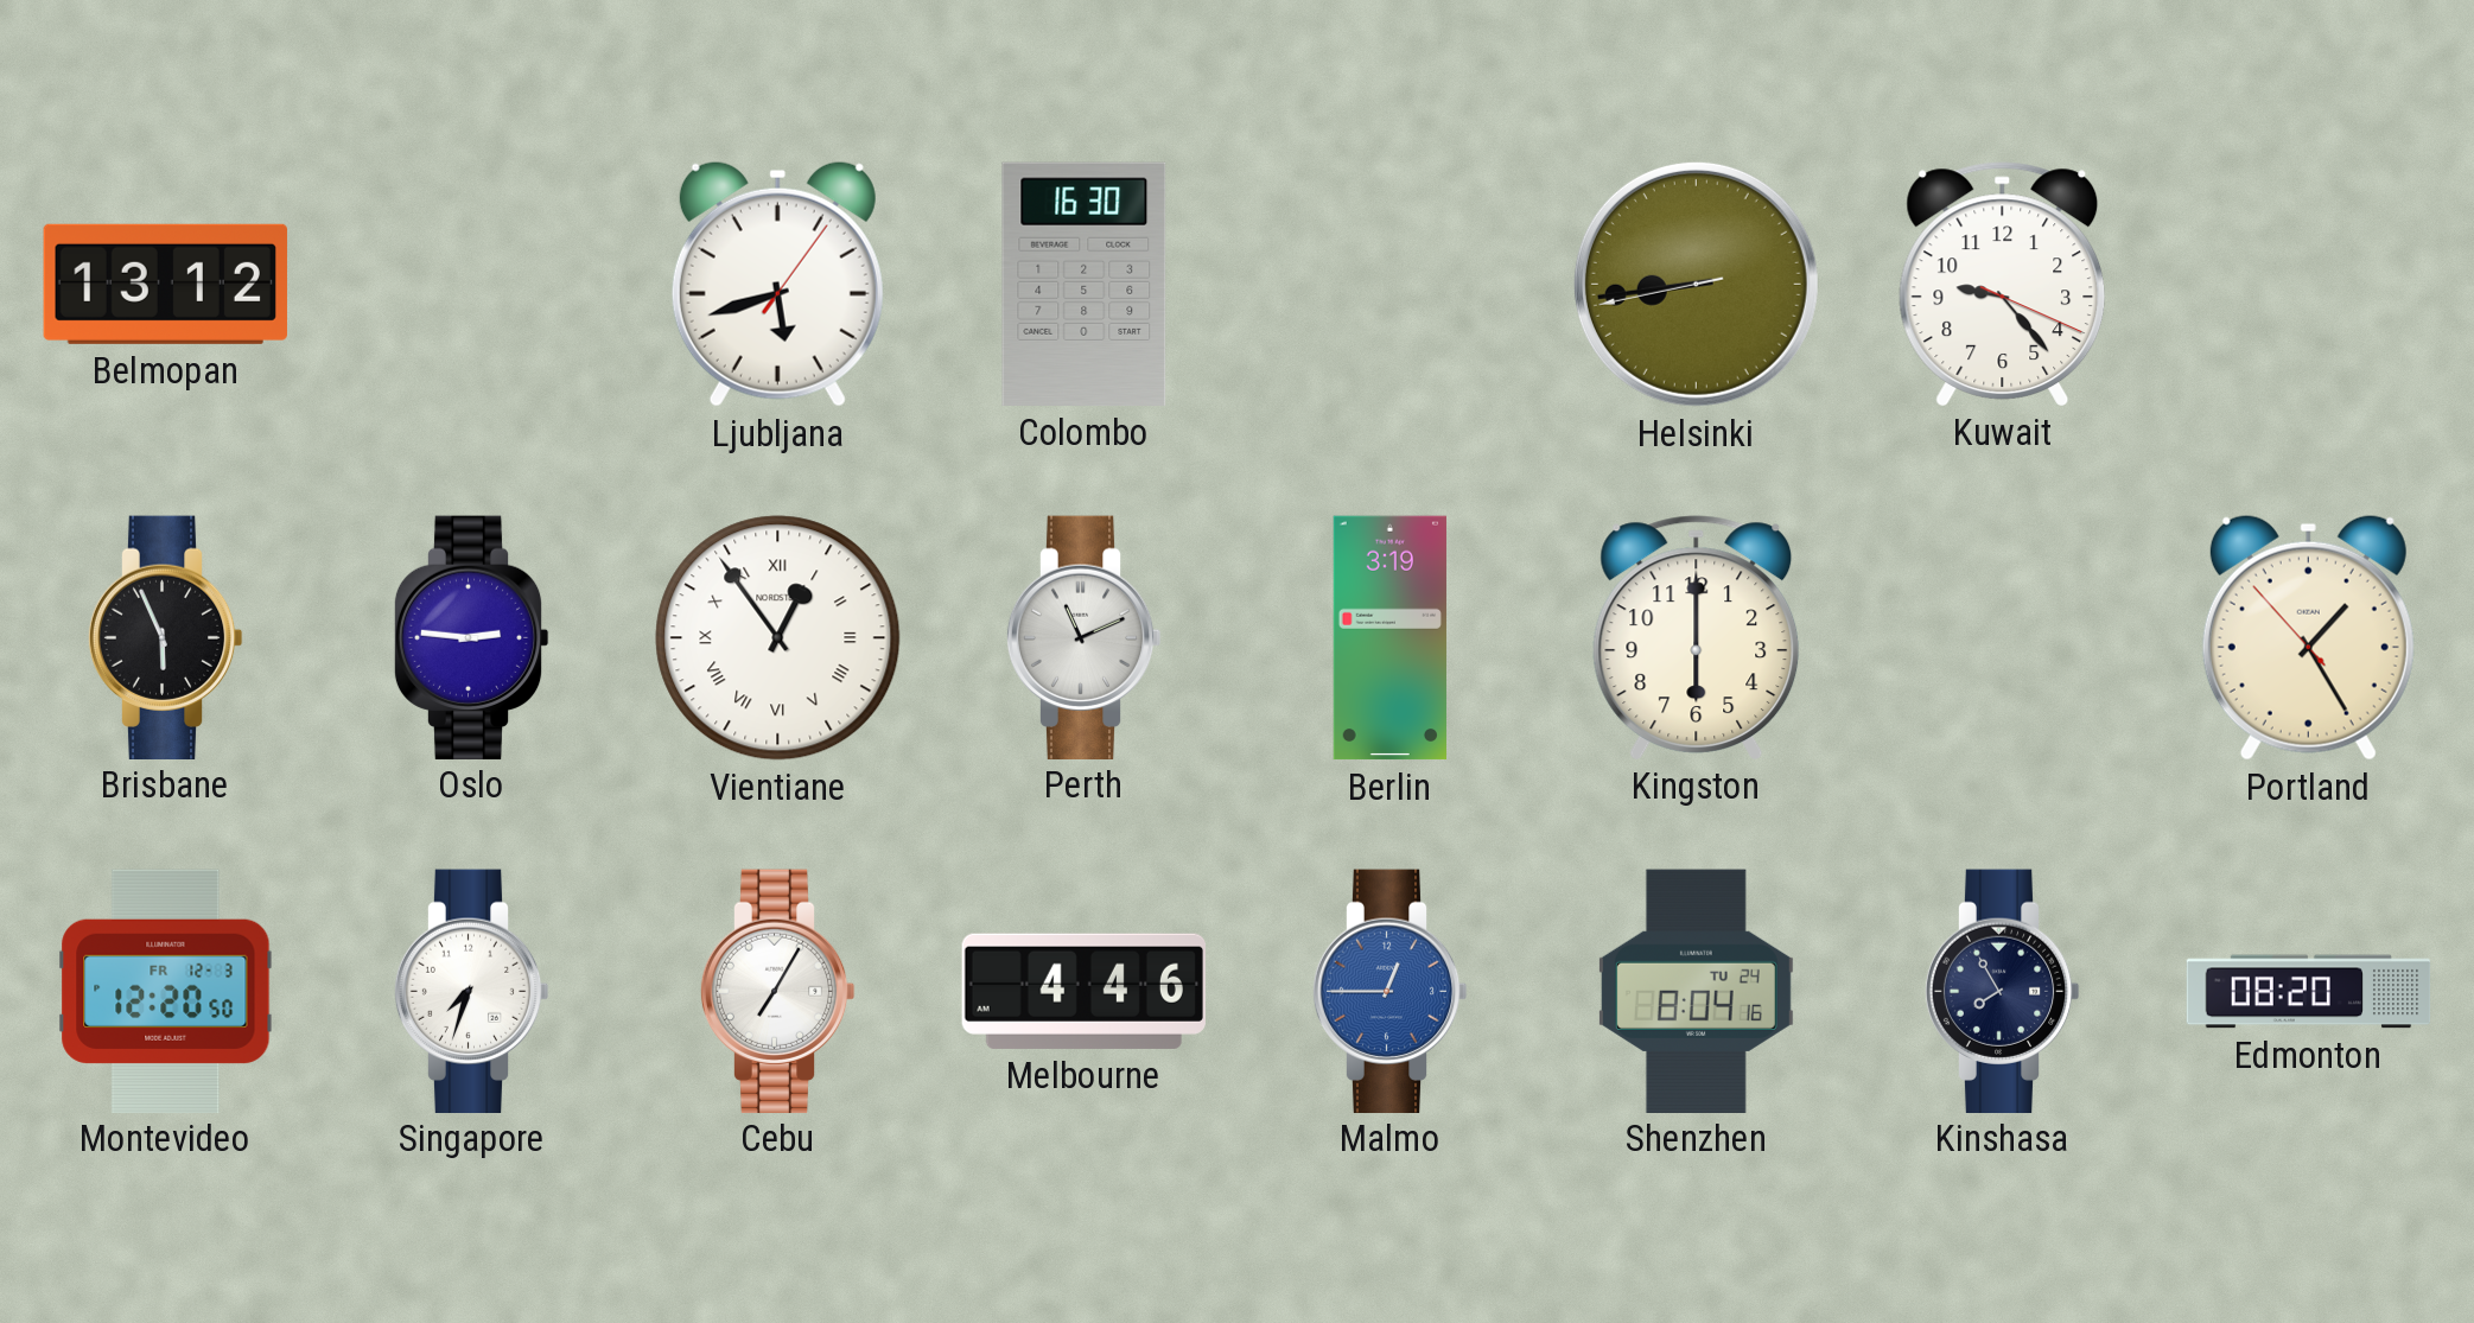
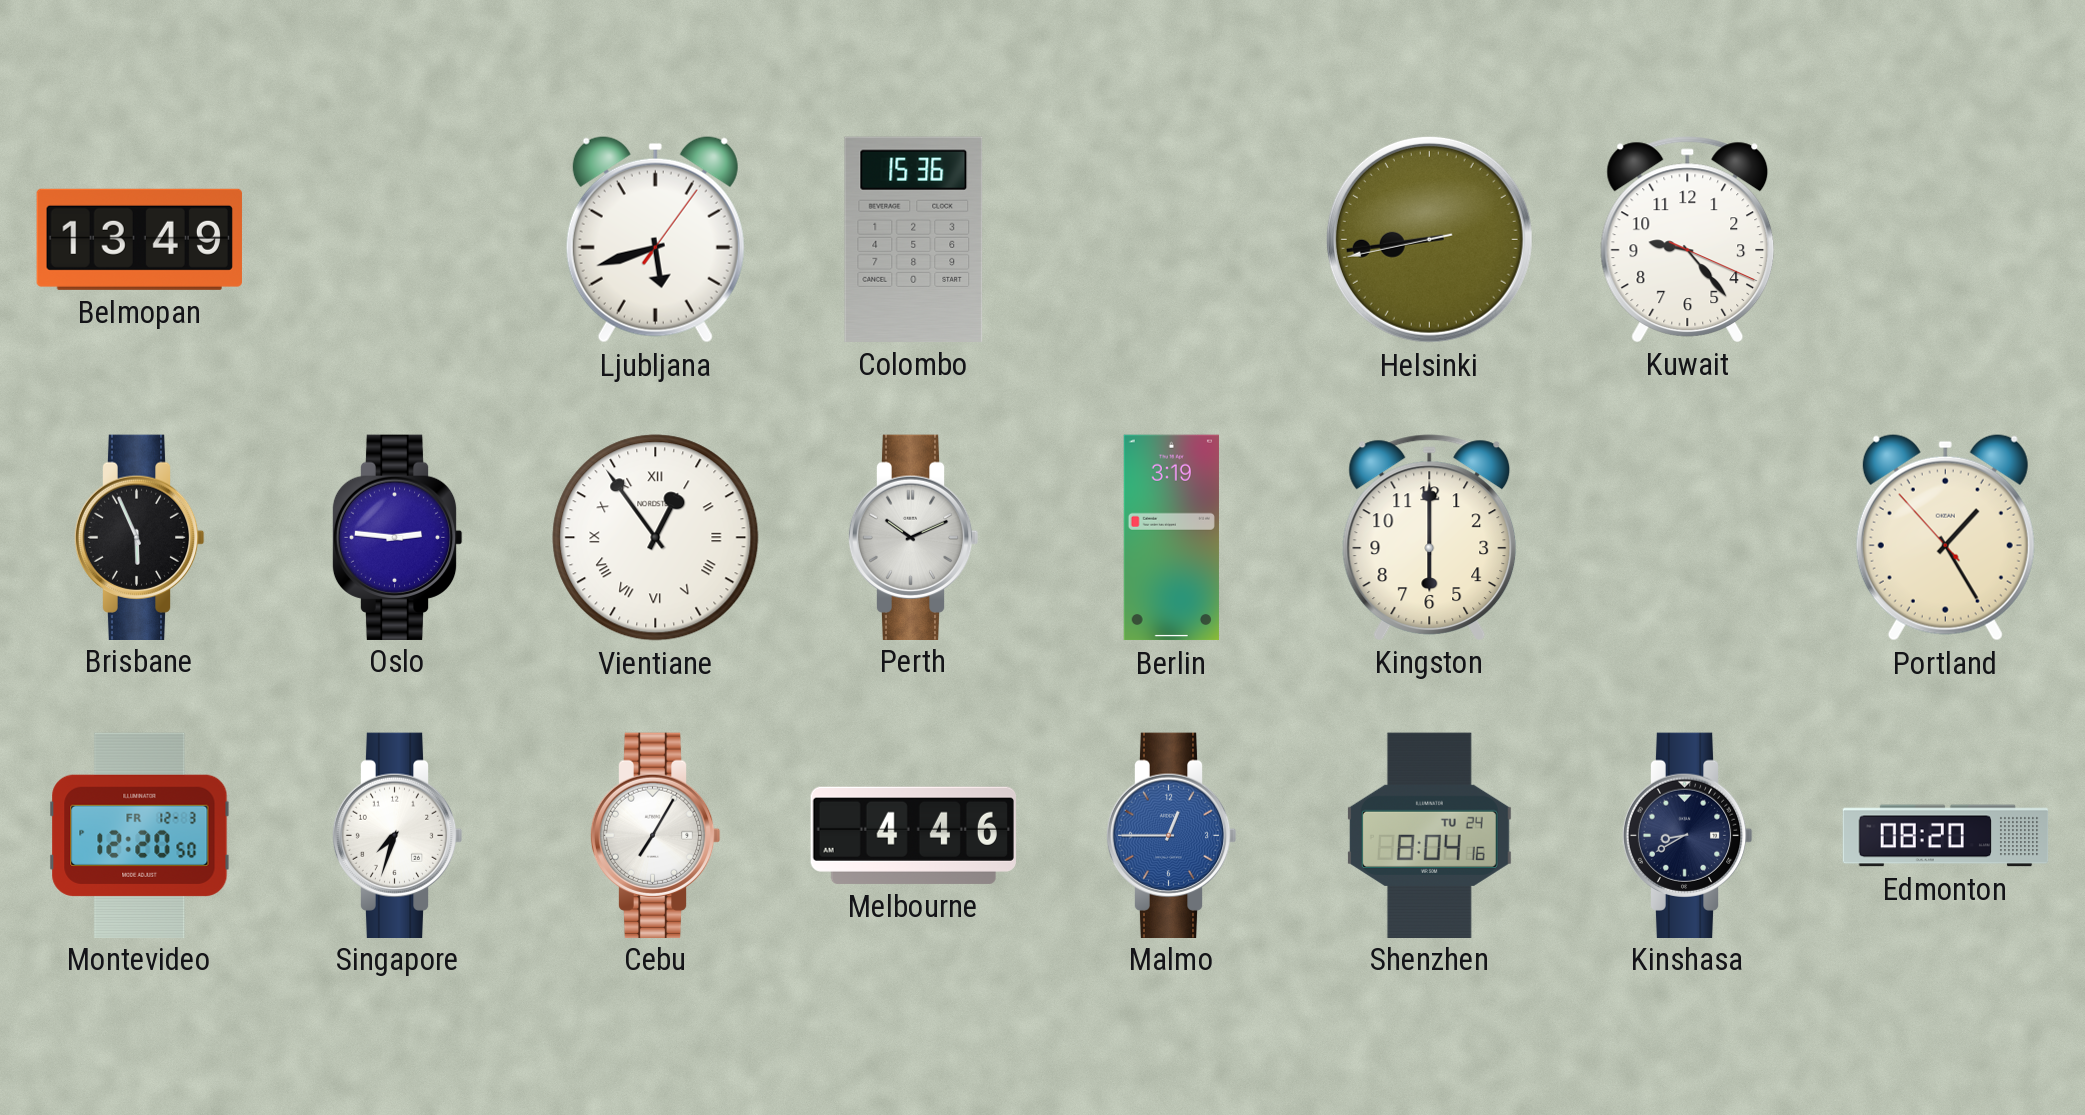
Belmopan: 13:12 -> 13:49
Colombo: 16:30 -> 15:36
Perth: 11:11 -> 10:11
Kinshasa: 7:55 -> 8:40
